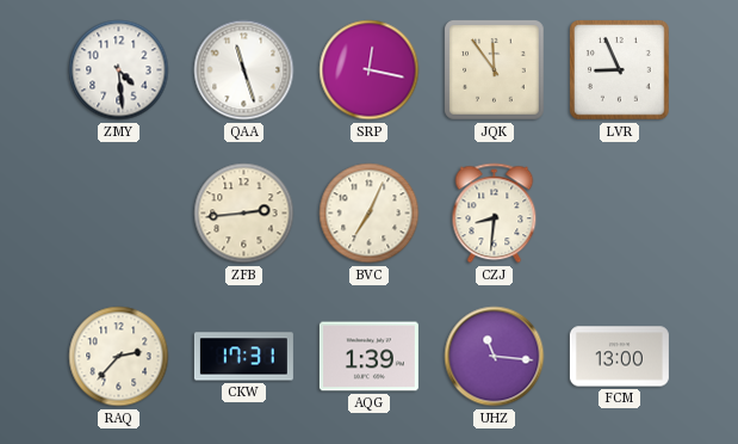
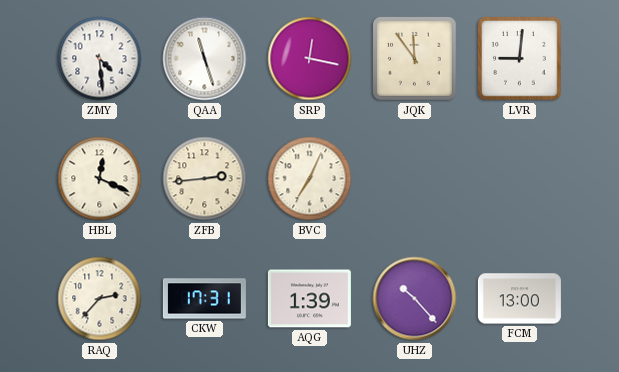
LVR: 8:56 -> 9:01
HBL: none -> 12:19
CZJ: 8:31 -> none
UHZ: 11:16 -> 10:23
